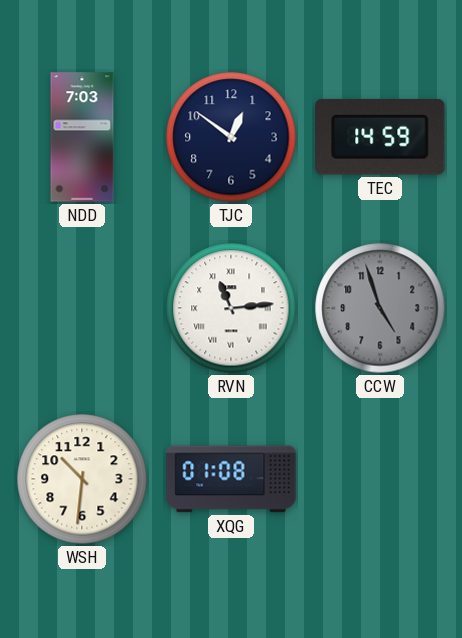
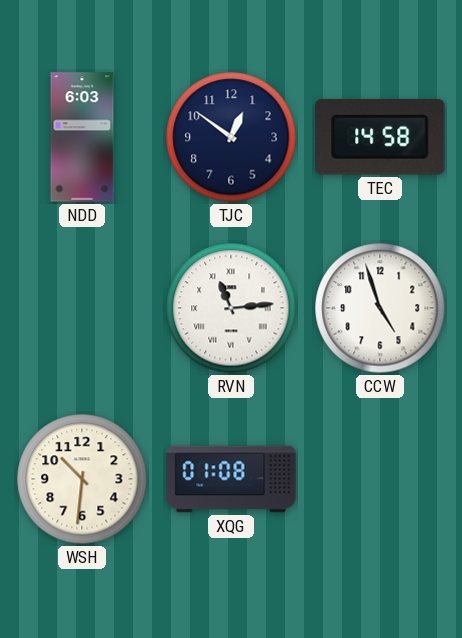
NDD: 7:03 -> 6:03
TEC: 14:59 -> 14:58
CCW dial: grey -> white
